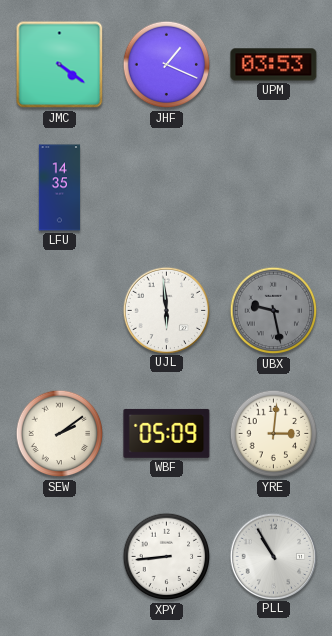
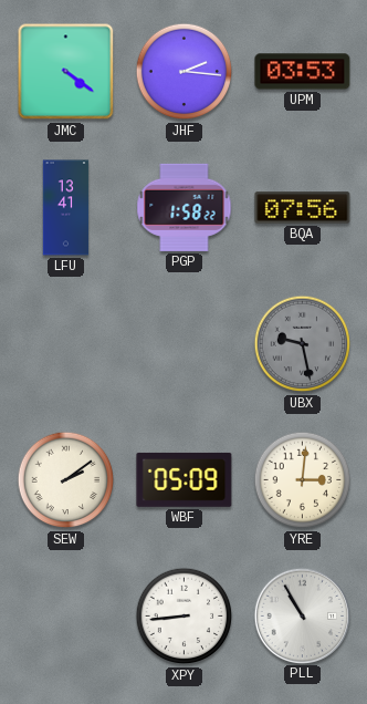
JHF: 1:19 -> 2:16
LFU: 14:35 -> 13:41
PGP: none -> 1:58
BQA: none -> 07:56
UJL: 5:59 -> none
